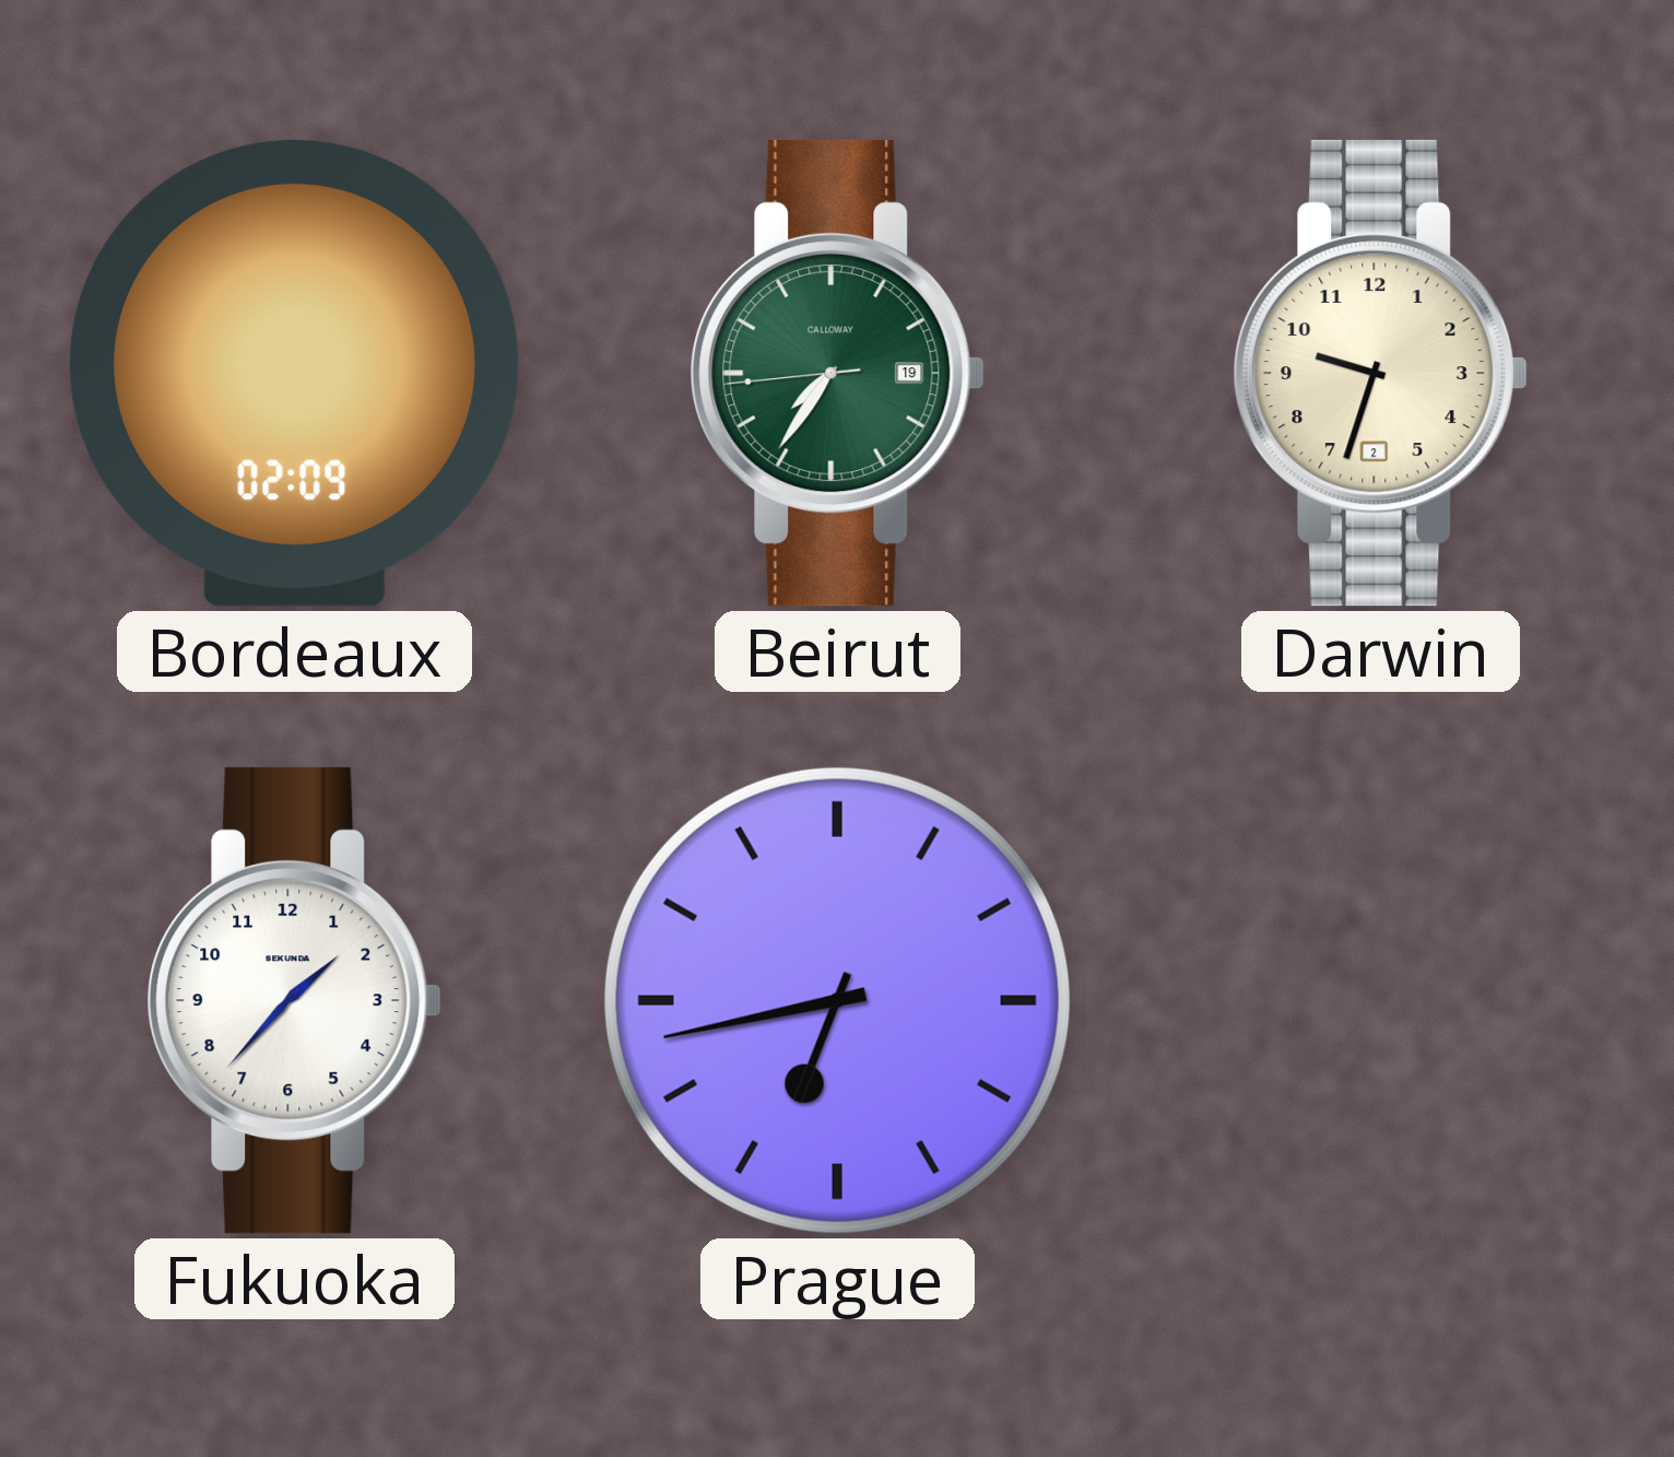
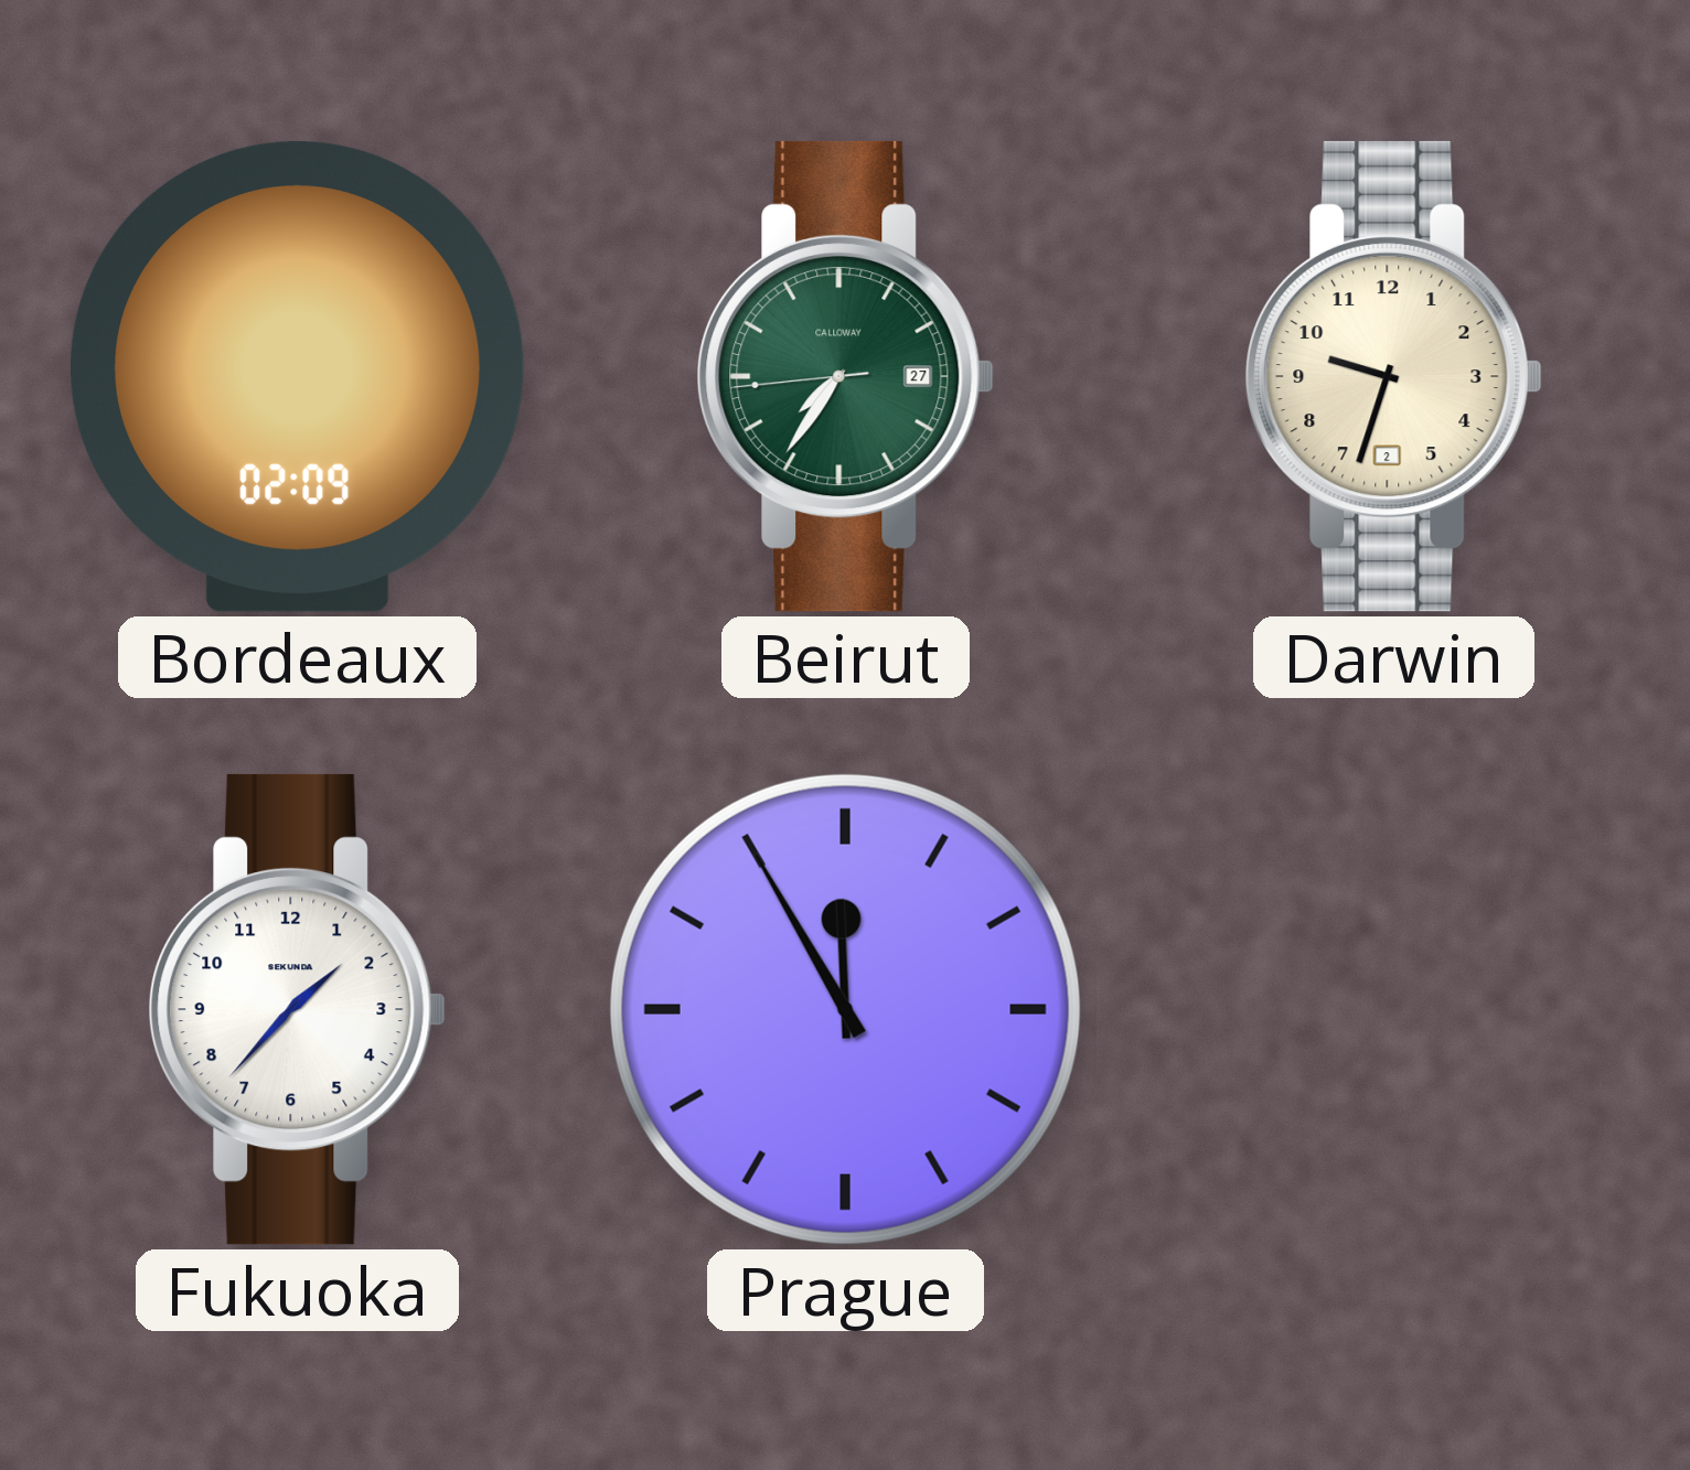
Beirut date: 19 -> 27
Prague: 6:43 -> 11:55
